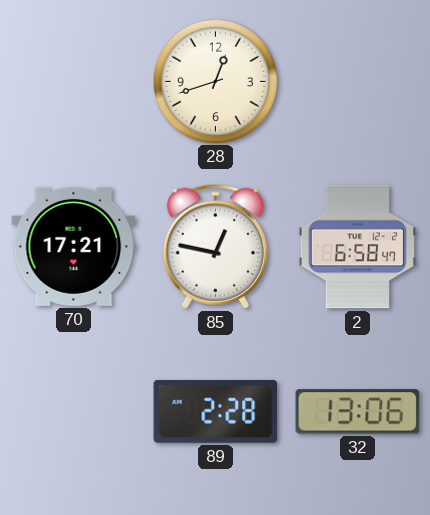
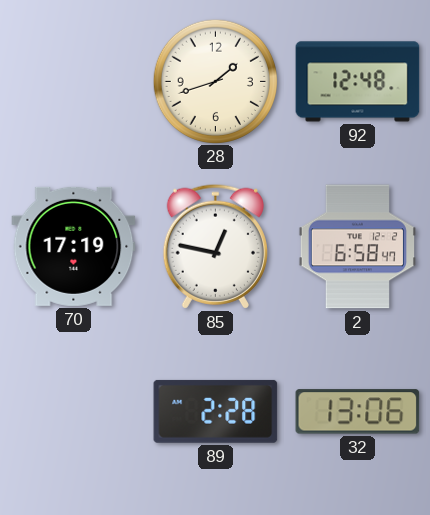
28: 12:42 -> 1:42
92: none -> 12:48
70: 17:21 -> 17:19
